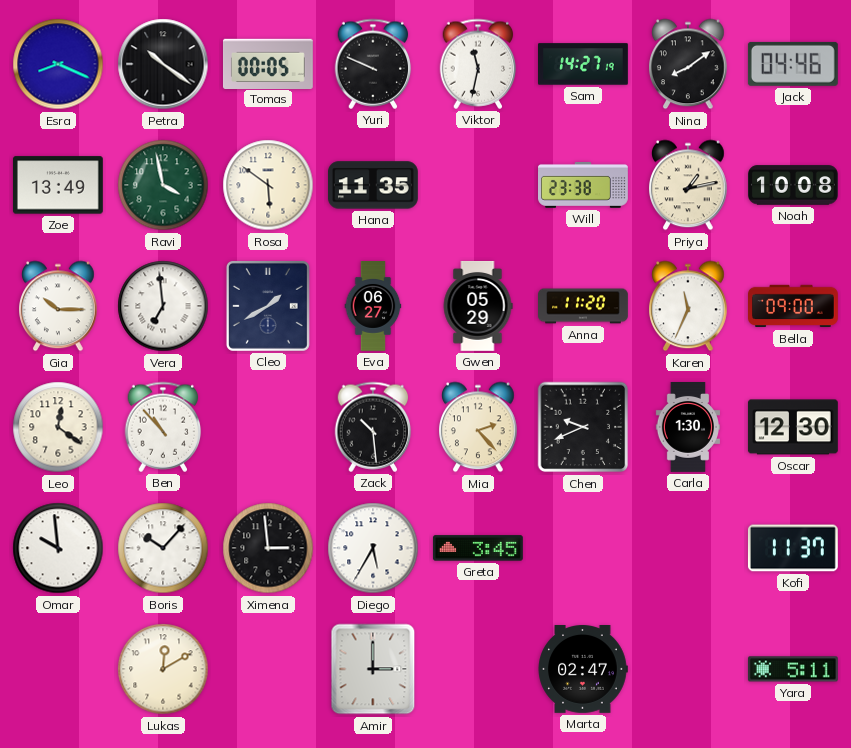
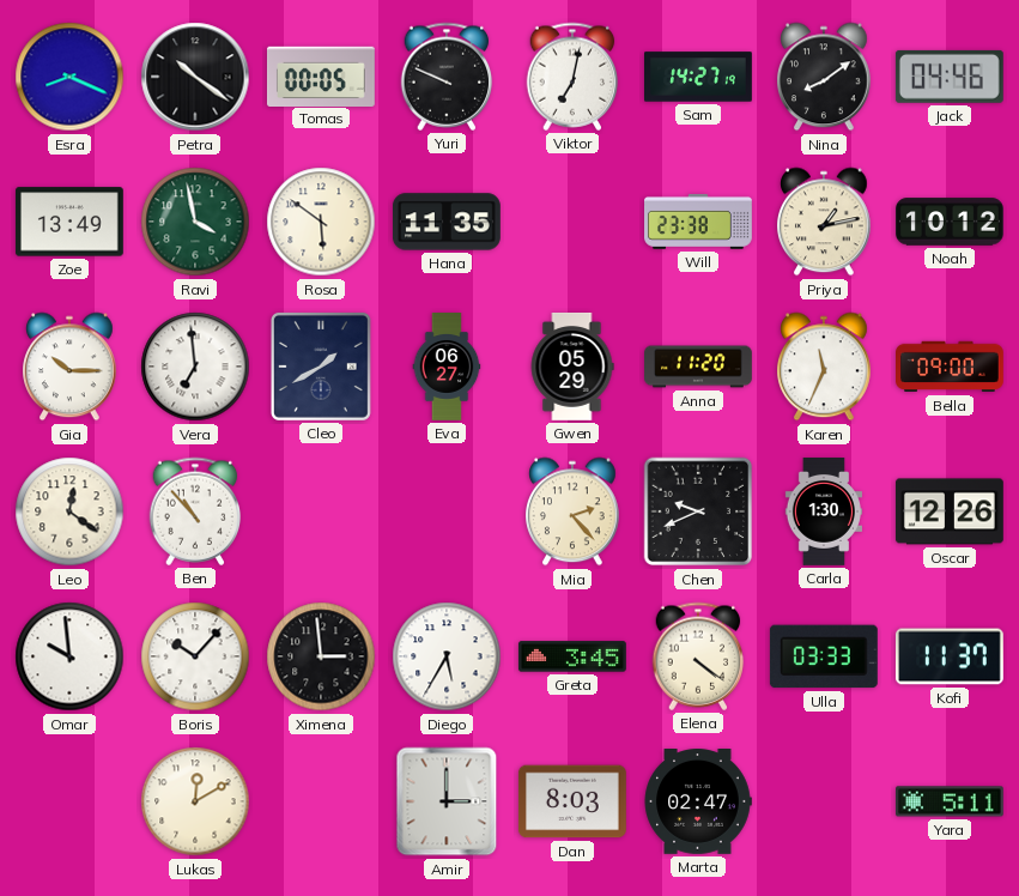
Viktor: 11:32 -> 7:02
Noah: 10:08 -> 10:12
Zack: 10:29 -> none
Oscar: 12:30 -> 12:26
Elena: none -> 4:21
Ulla: none -> 03:33
Dan: none -> 8:03
